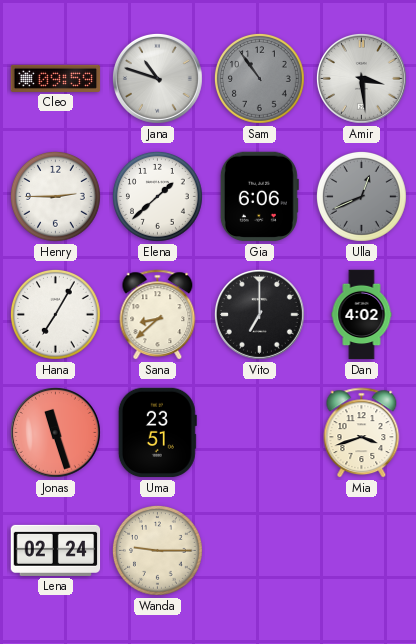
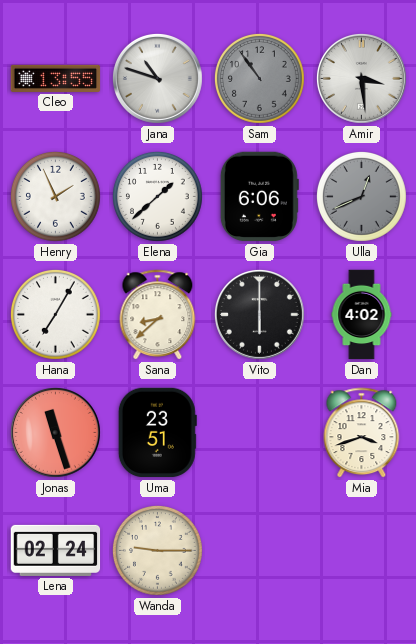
Cleo: 09:59 -> 13:55
Henry: 2:45 -> 1:56
Vito: 7:00 -> 6:00
